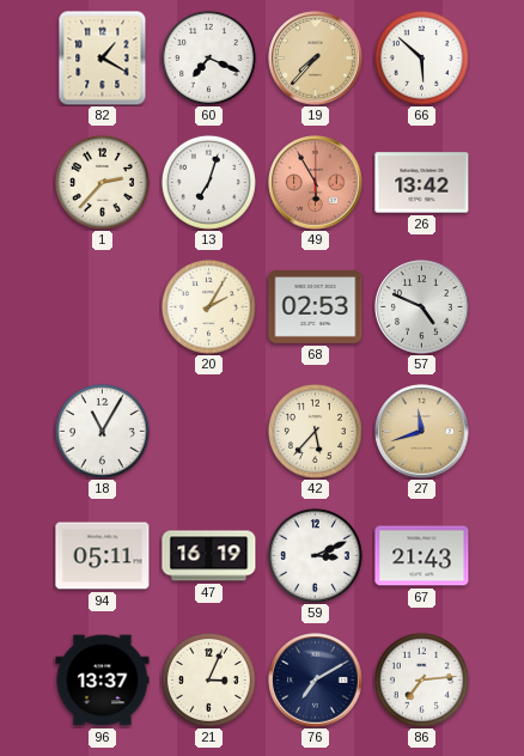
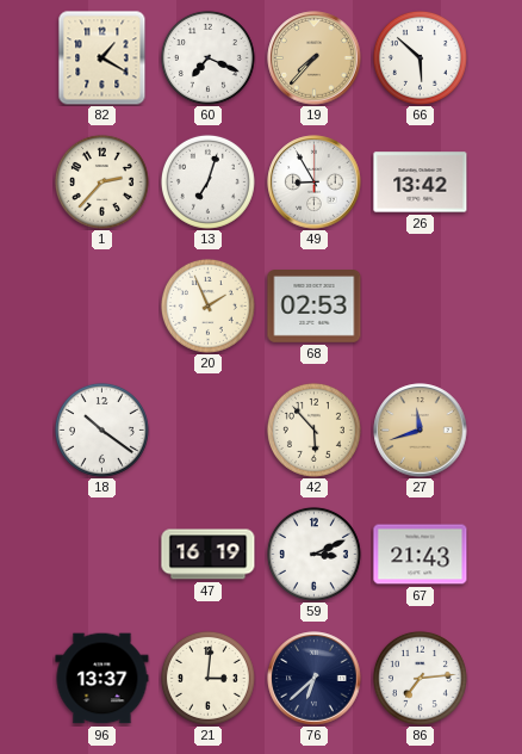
49: 5:55 -> 8:55
49 dial: salmon -> white
20: 2:05 -> 1:56
57: 4:49 -> none
18: 11:05 -> 10:21
42: 5:37 -> 5:53
94: 05:11 -> none
21: 3:04 -> 3:01
76: 7:10 -> 6:38
